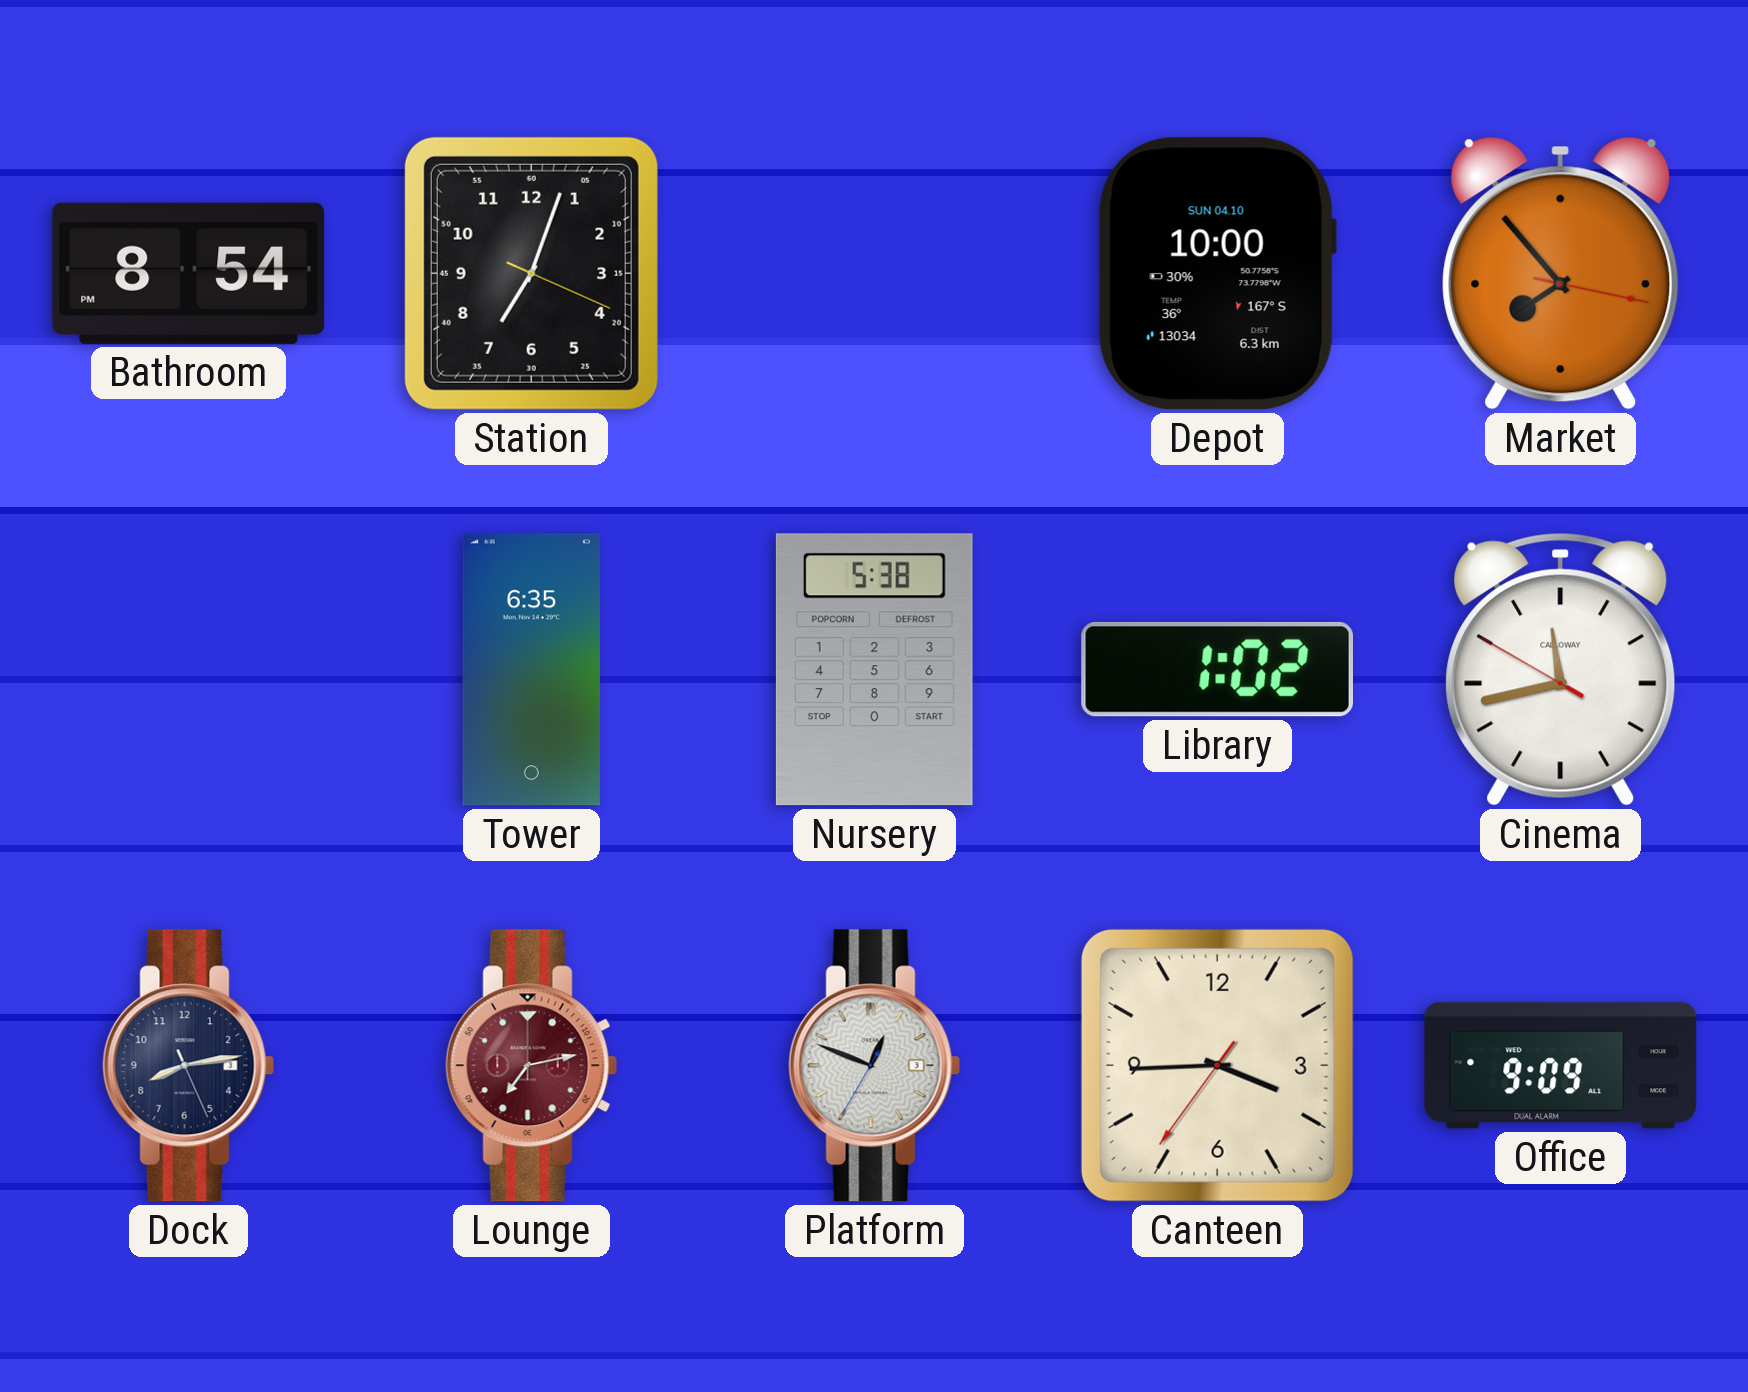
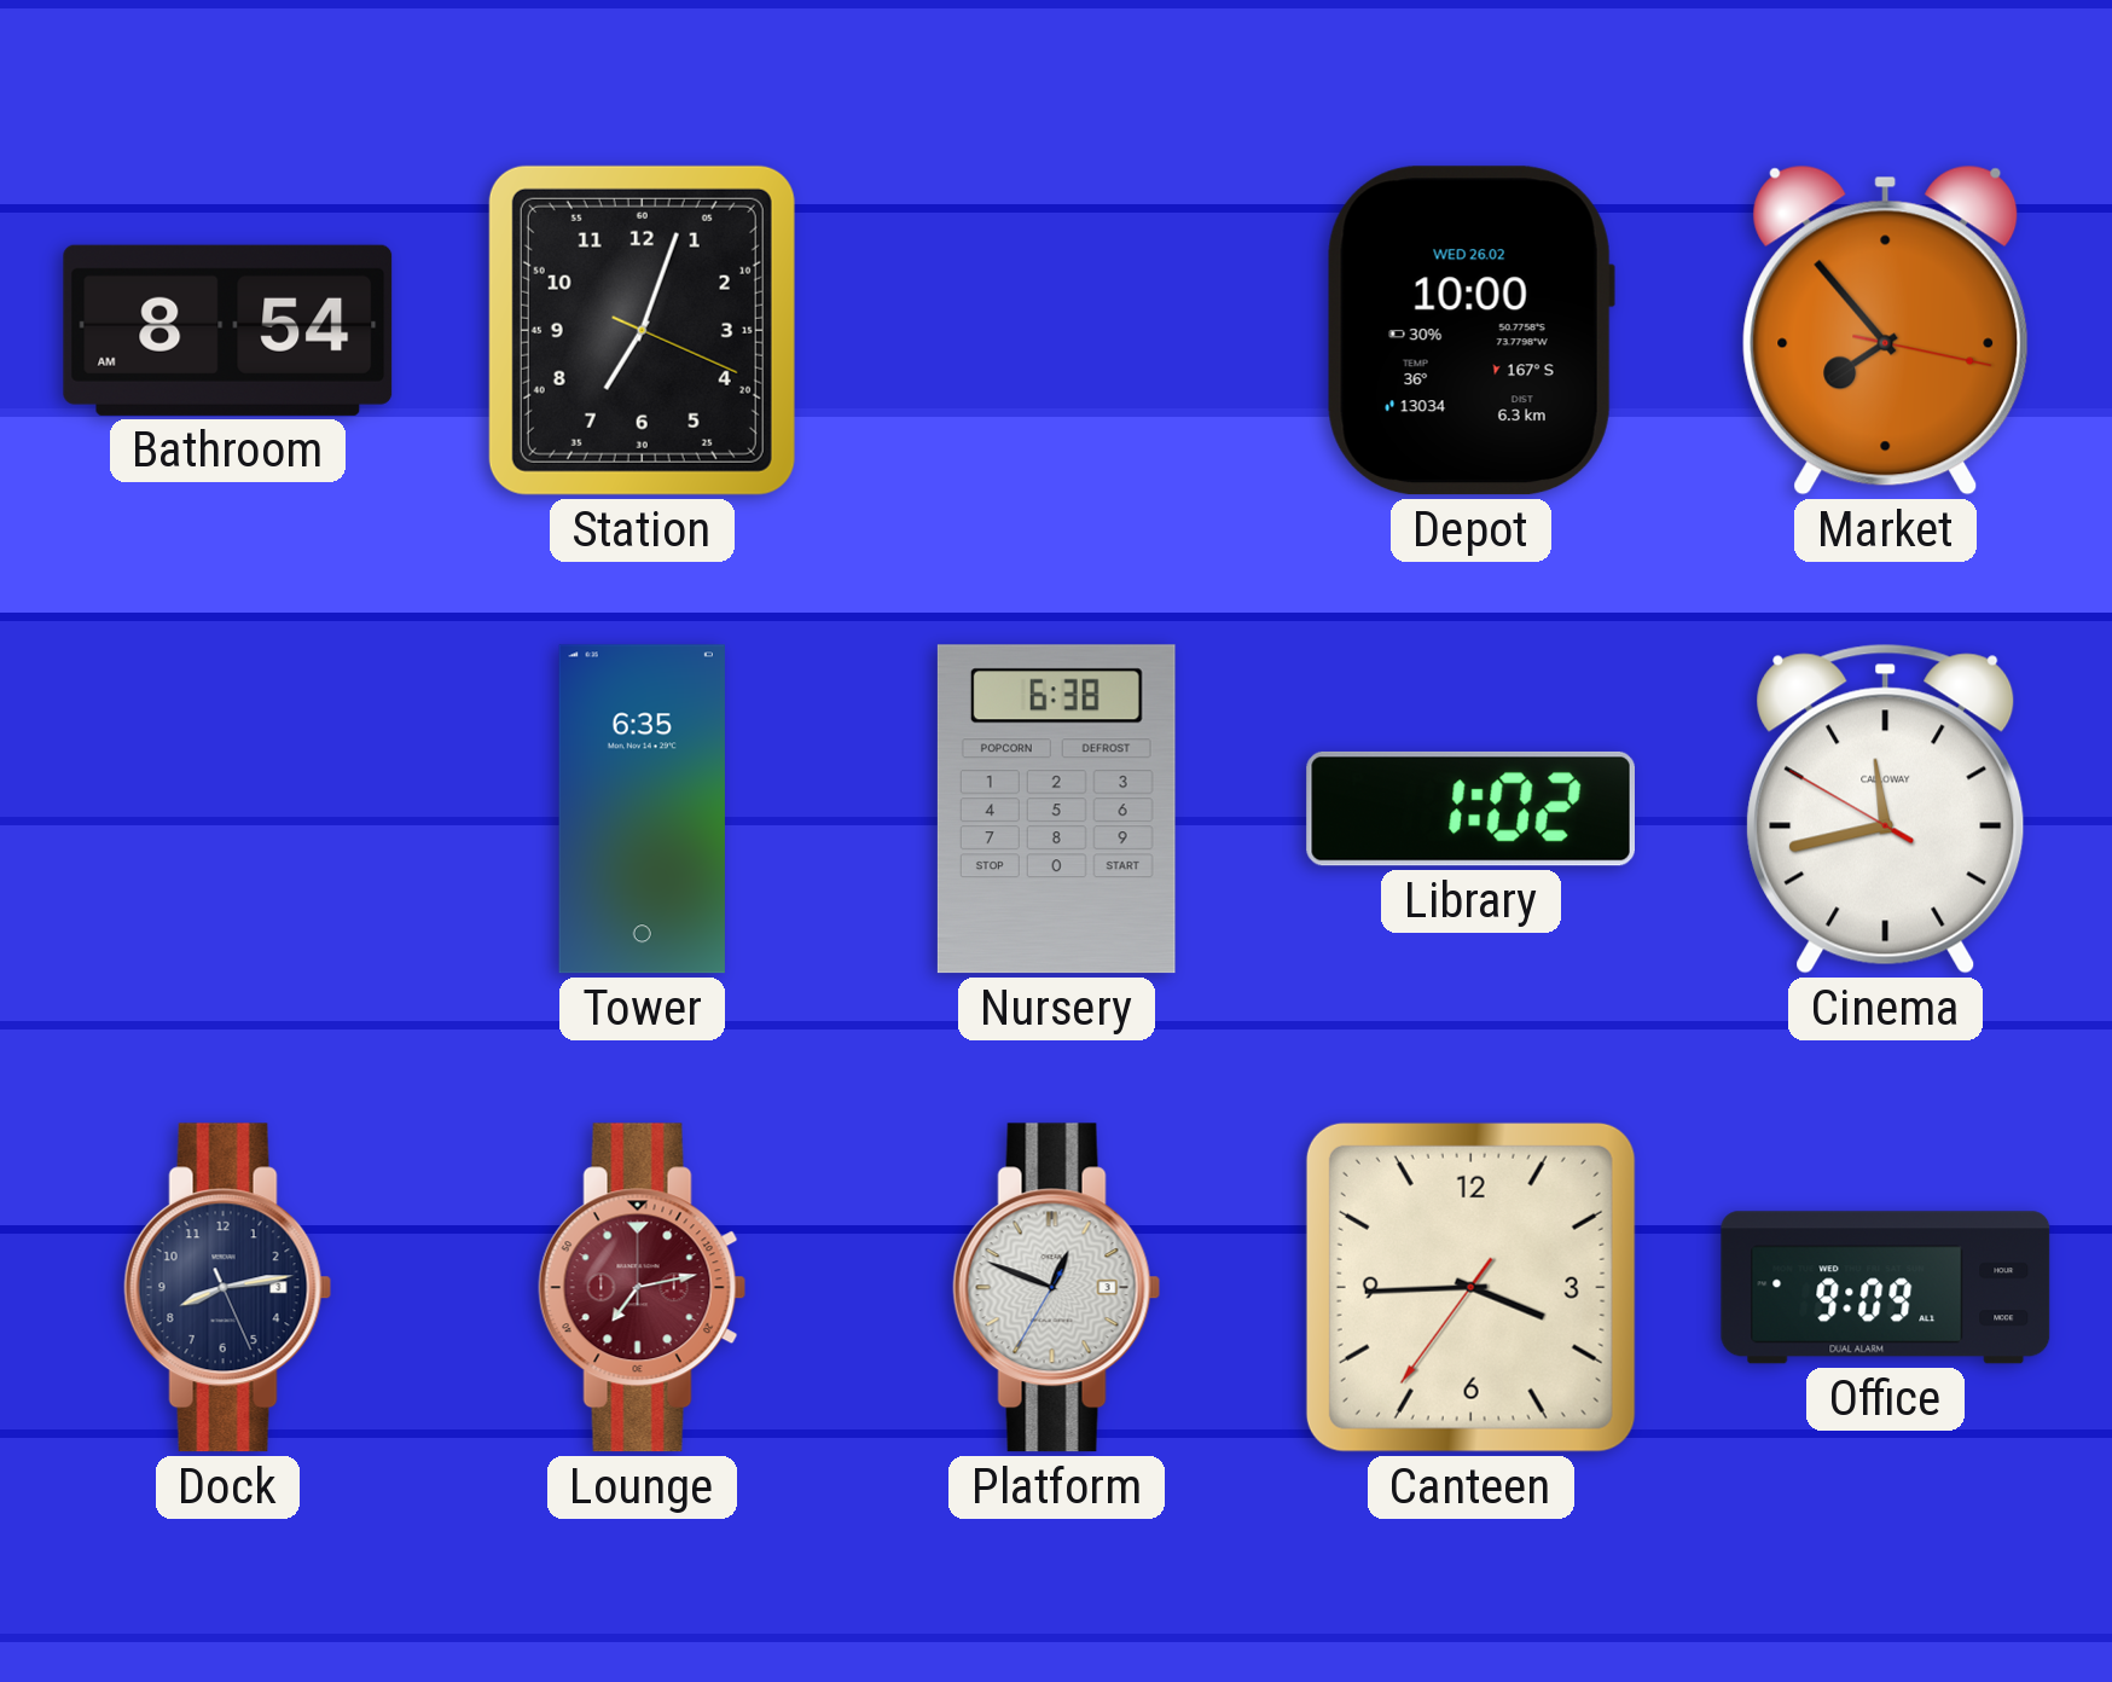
Bathroom: 8:54 PM -> 8:54 AM
Depot date: SUN 04.10 -> WED 26.02
Nursery: 5:38 -> 6:38
